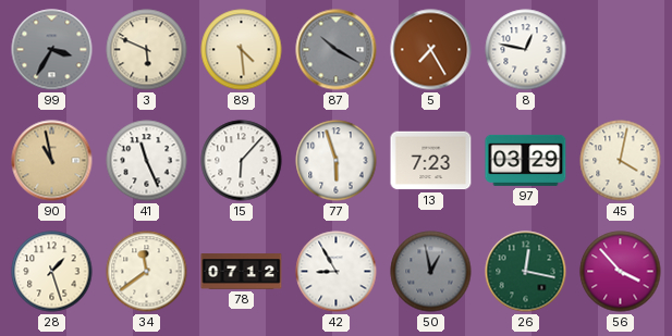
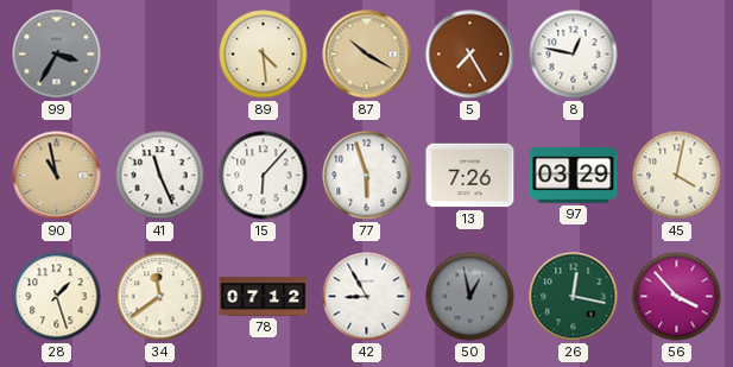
3: 5:49 -> none
87 dial: grey -> champagne
13: 7:23 -> 7:26
